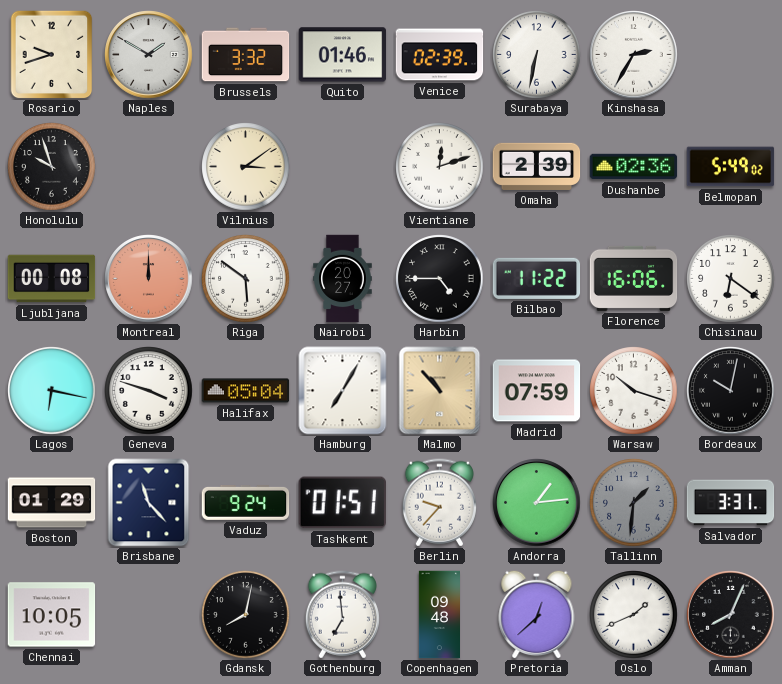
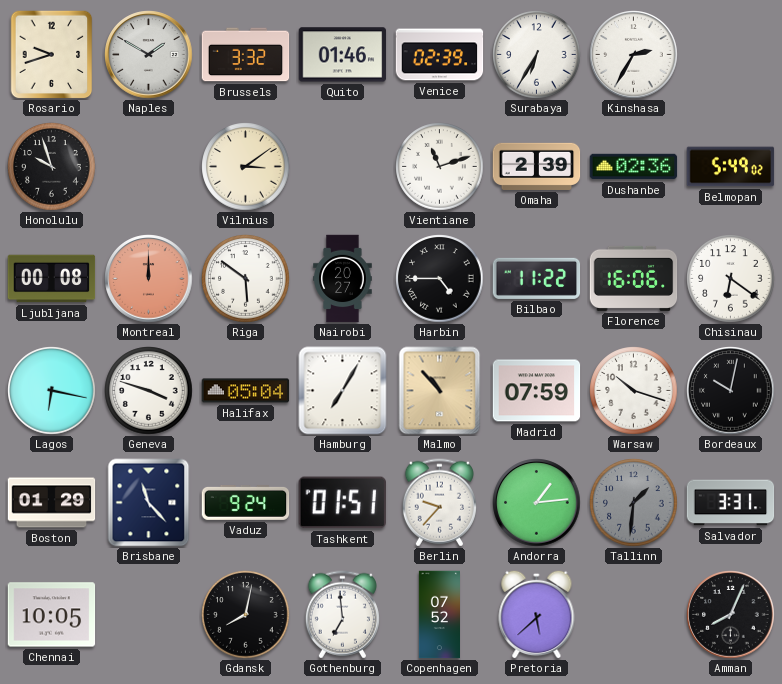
Surabaya: 6:32 -> 6:35
Vientiane: 12:12 -> 11:12
Copenhagen: 09:48 -> 07:52
Pretoria: 12:38 -> 5:38
Oslo: 1:41 -> none
